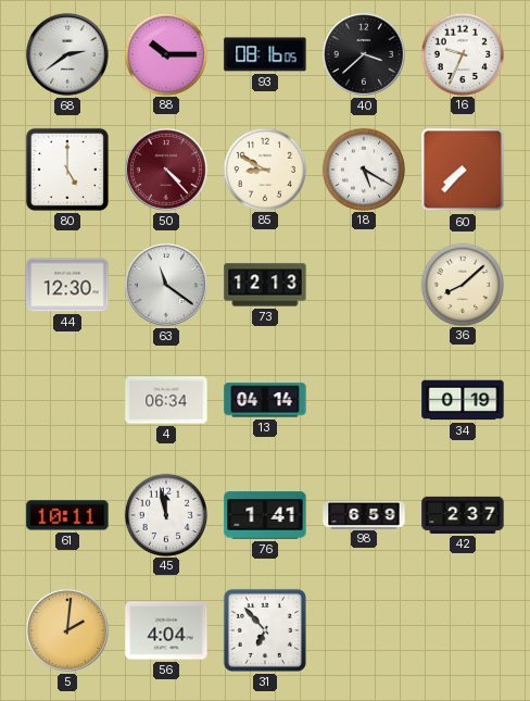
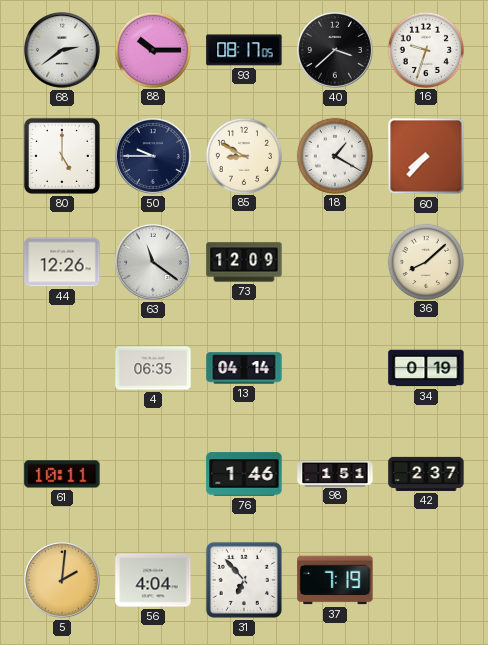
93: 08:16 -> 08:17
16: 9:34 -> 9:33
50: 4:23 -> 9:45
50 dial: burgundy -> navy
18: 5:20 -> 1:20
44: 12:30 -> 12:26
73: 12:13 -> 12:09
4: 06:34 -> 06:35
45: 11:58 -> none
76: 1:41 -> 1:46
98: 6:59 -> 1:51
37: none -> 7:19
